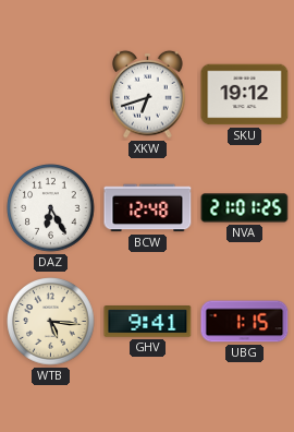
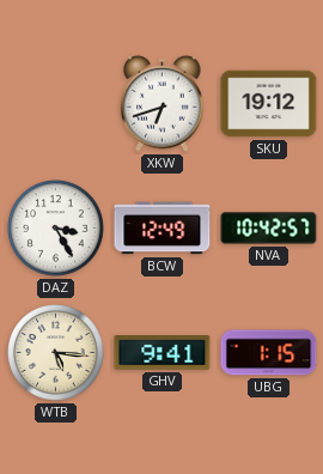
DAZ: 6:25 -> 3:25
BCW: 12:48 -> 12:49
NVA: 21:01 -> 10:42
